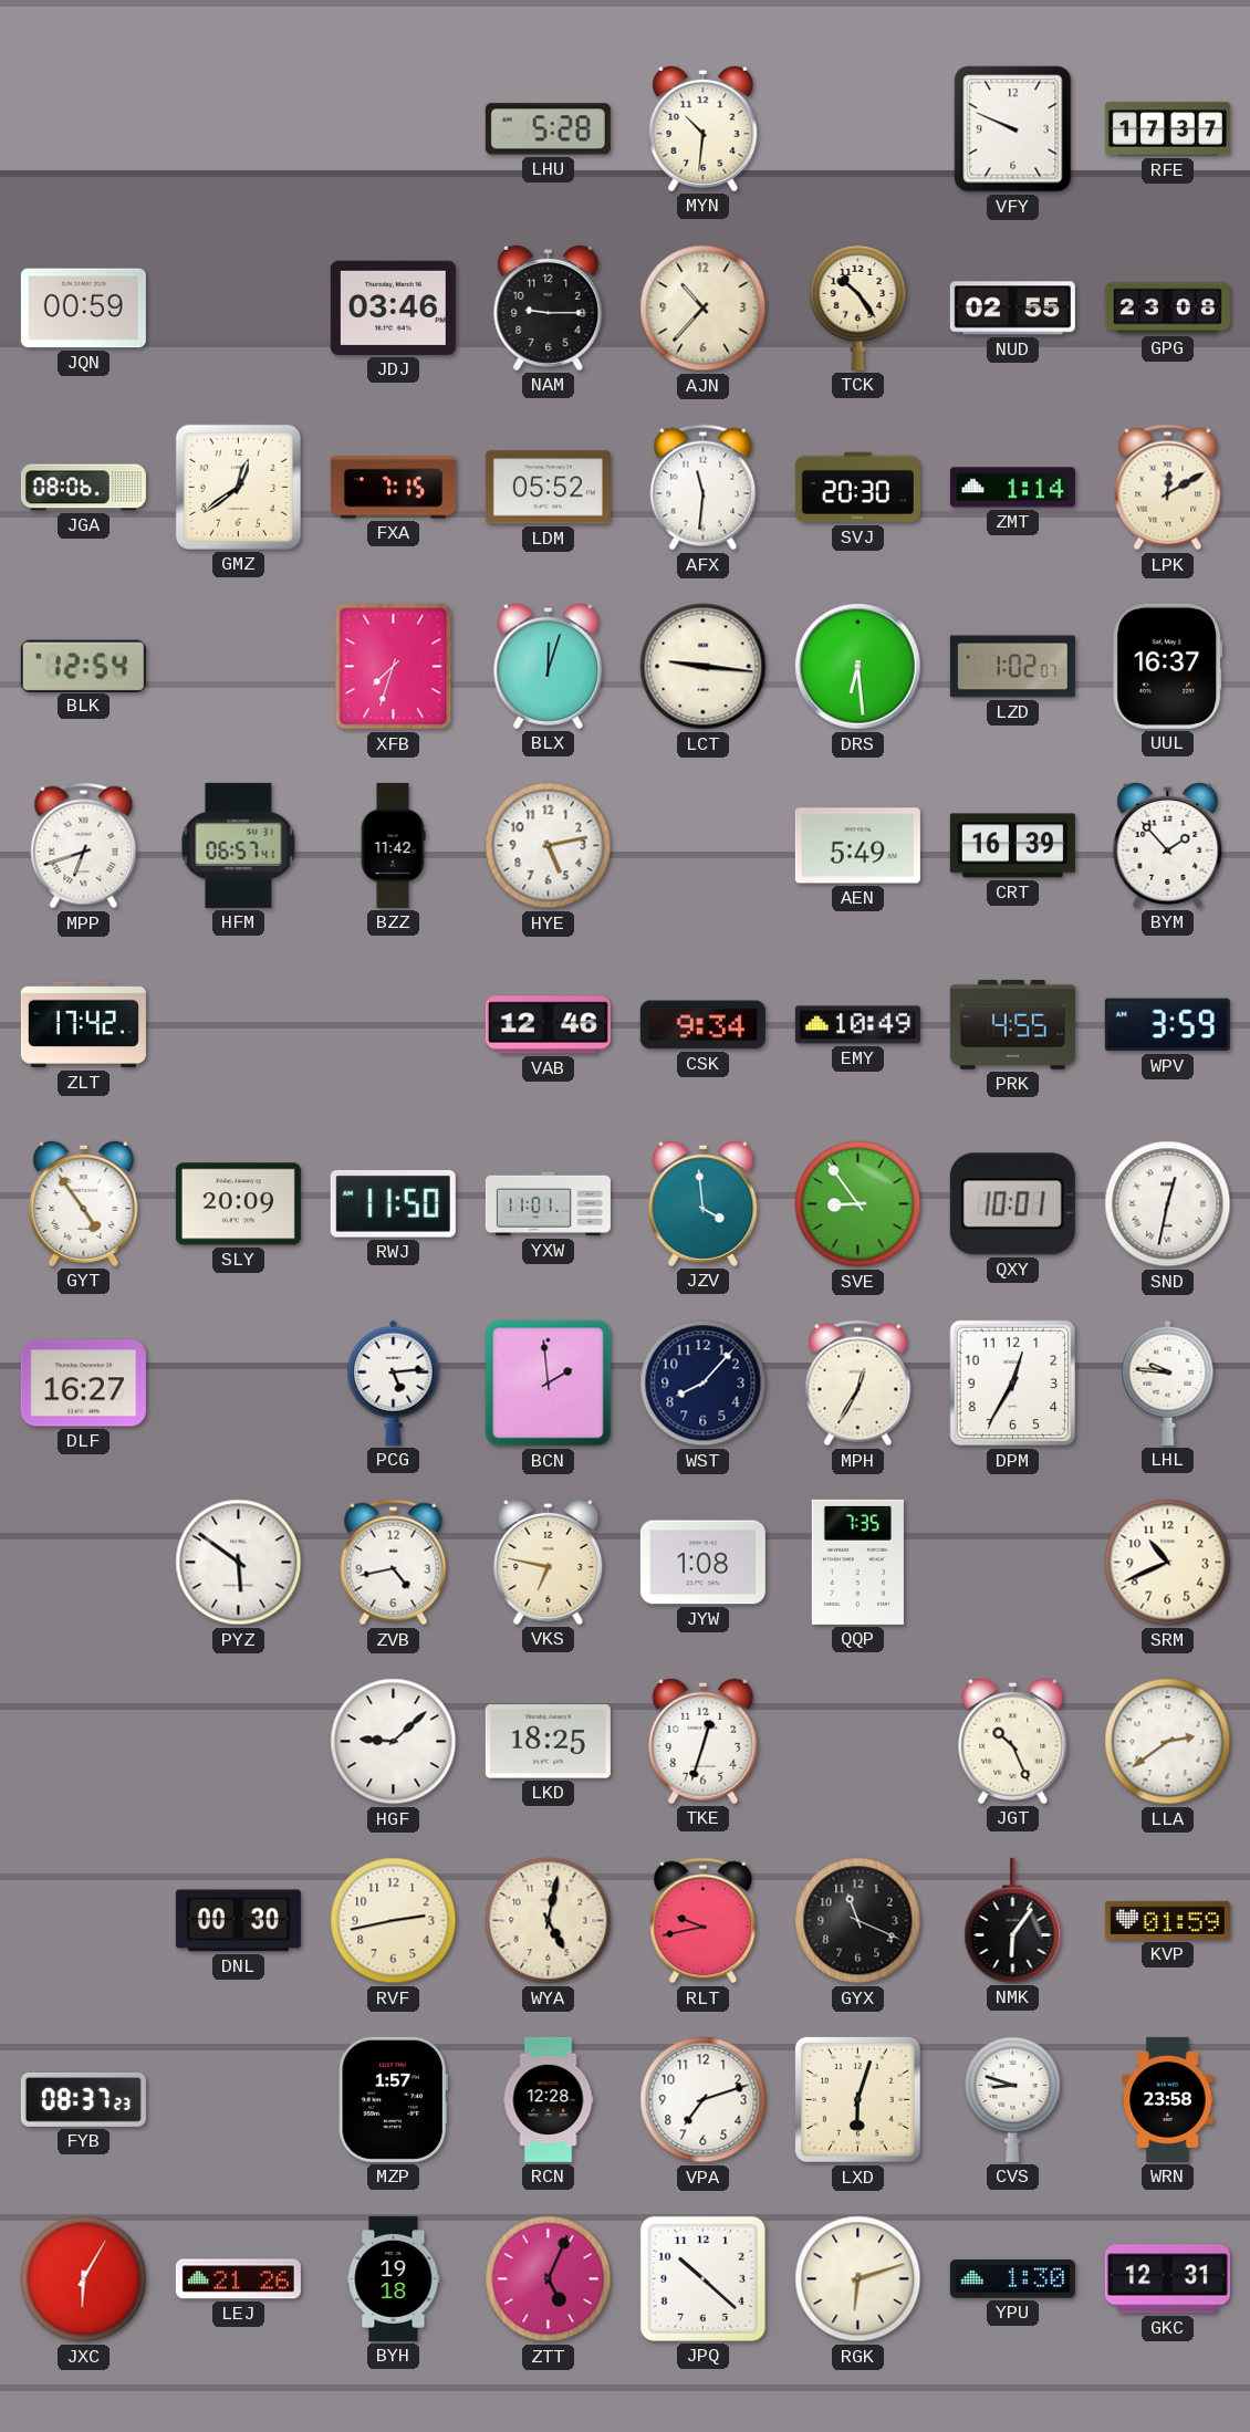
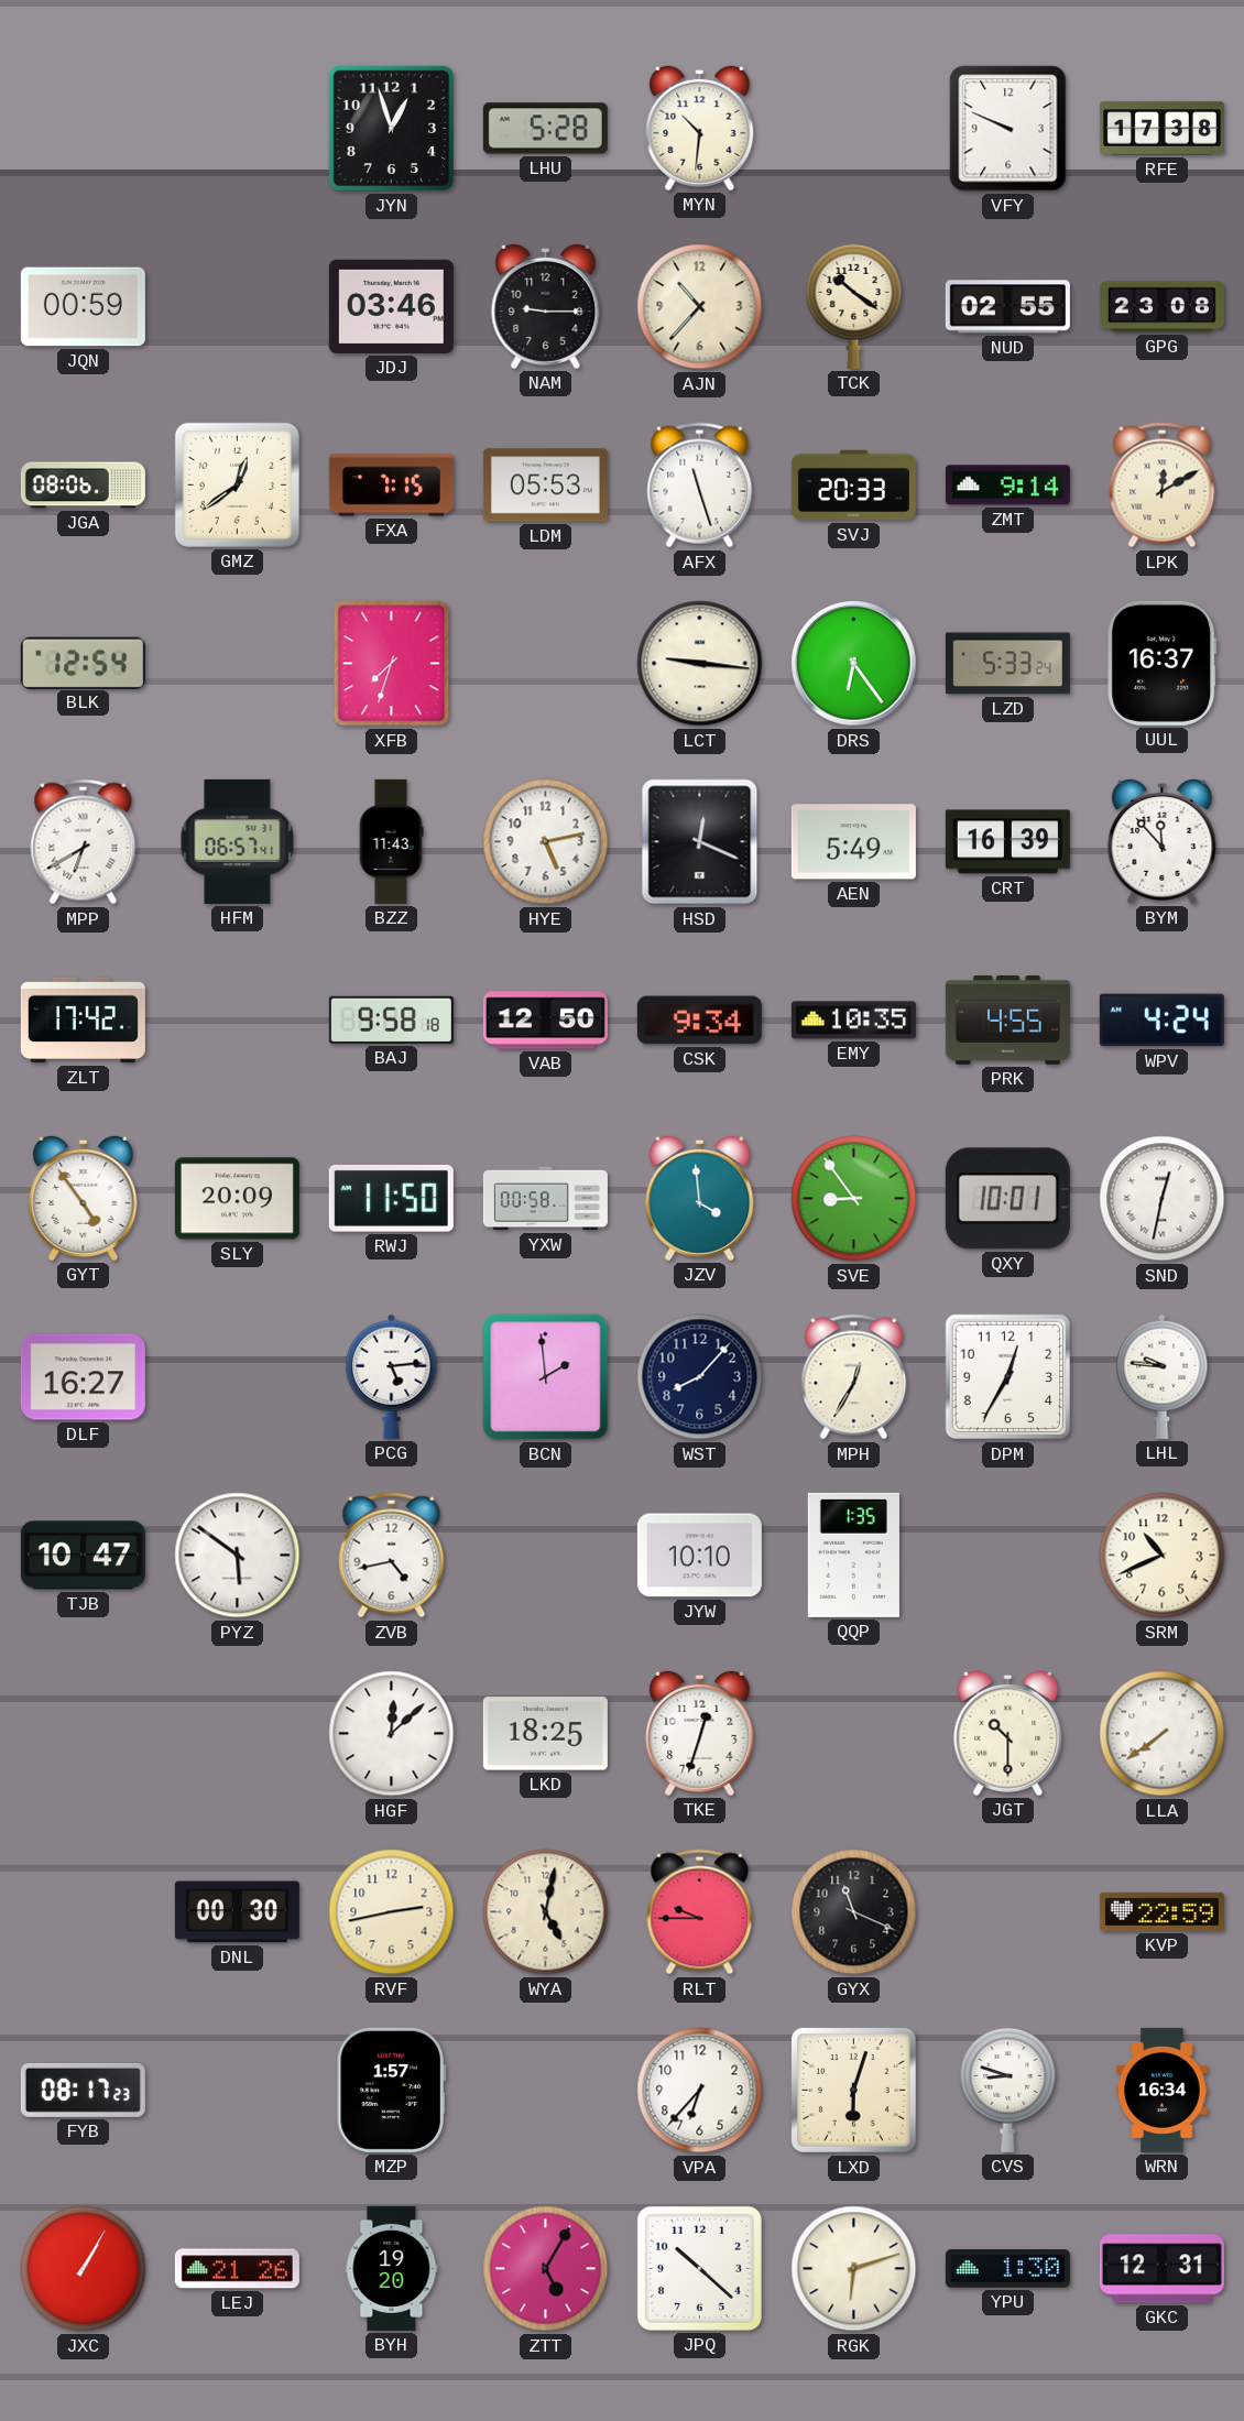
JYN: none -> 12:57
RFE: 17:37 -> 17:38
TCK: 10:24 -> 10:21
LDM: 05:52 -> 05:53
AFX: 11:31 -> 11:27
SVJ: 20:30 -> 20:33
ZMT: 1:14 -> 9:14
BLX: 12:03 -> none
DRS: 6:29 -> 6:24
LZD: 1:02 -> 5:33
MPP: 6:42 -> 6:40
BZZ: 11:42 -> 11:43
HSD: none -> 12:19
BYM: 1:53 -> 11:53
BAJ: none -> 9:58
VAB: 12:46 -> 12:50
EMY: 10:49 -> 10:35
WPV: 3:59 -> 4:24
YXW: 11:01 -> 00:58
TJB: none -> 10:47
VKS: 6:47 -> none
JYW: 1:08 -> 10:10
QQP: 7:35 -> 1:35
HGF: 9:08 -> 12:08
JGT: 10:26 -> 10:30
LLA: 2:39 -> 7:39
RLT: 9:43 -> 9:45
NMK: 6:06 -> none
KVP: 01:59 -> 22:59
FYB: 08:37 -> 08:17
RCN: 12:28 -> none
VPA: 7:12 -> 6:37
WRN: 23:58 -> 16:34
JXC: 6:05 -> 1:05
BYH: 19:18 -> 19:20
ZTT: 5:04 -> 5:05
